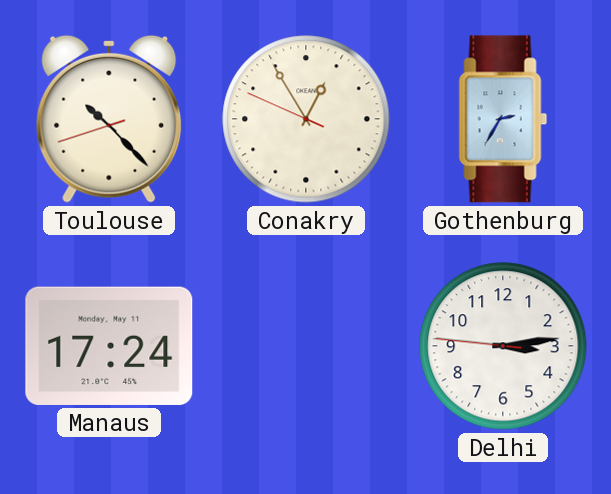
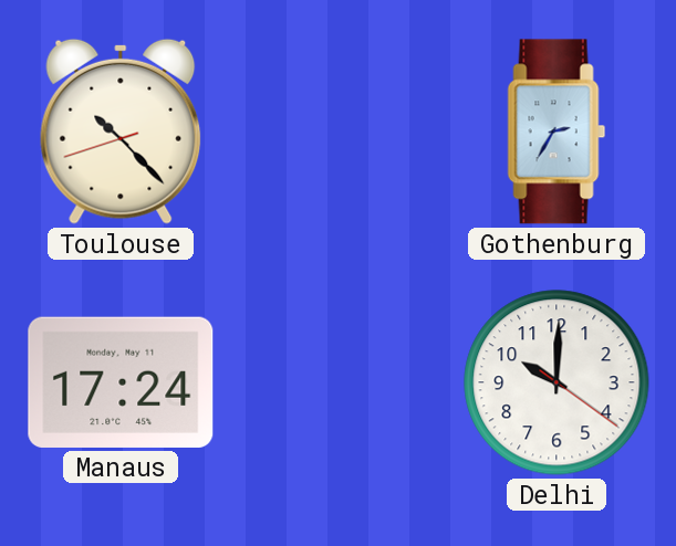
Conakry: 12:54 -> none
Delhi: 3:13 -> 10:00
